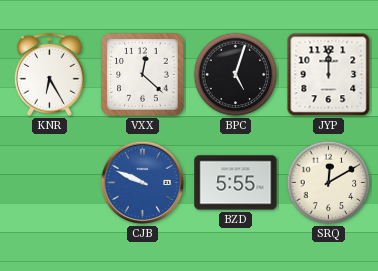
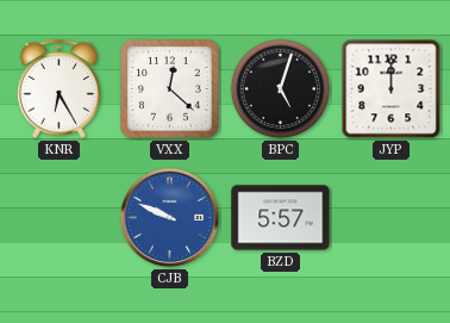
BZD: 5:55 -> 5:57
SRQ: 12:10 -> none
